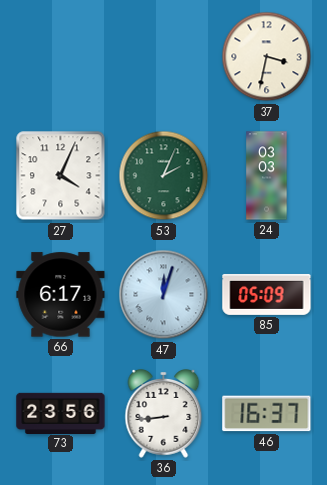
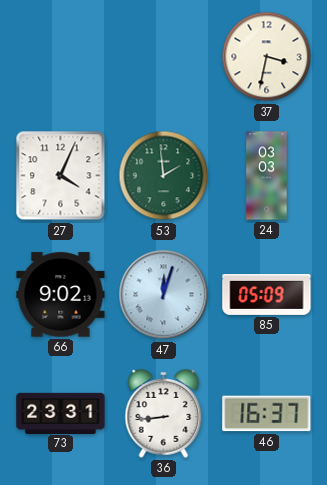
53: 2:04 -> 1:59
66: 6:17 -> 9:02
73: 23:56 -> 23:31
